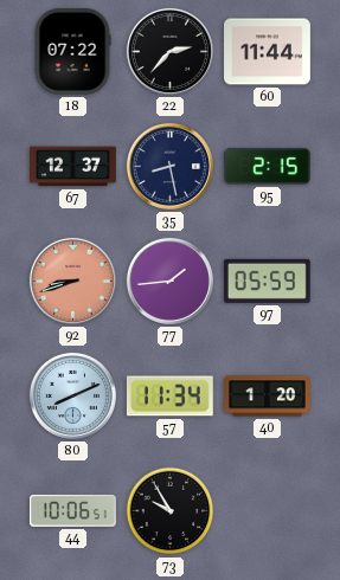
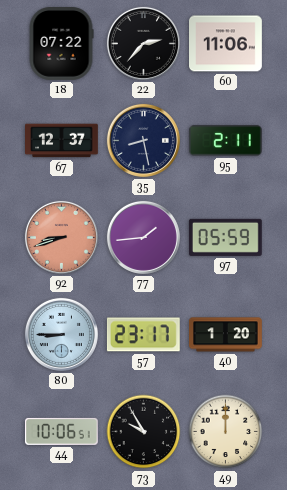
60: 11:44 -> 11:06
95: 2:15 -> 2:11
80: 8:11 -> 8:45
57: 11:34 -> 23:17
49: none -> 12:00
